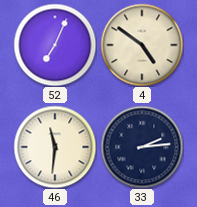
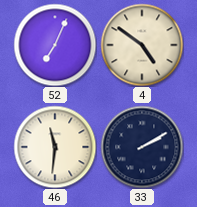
33: 2:14 -> 2:10
